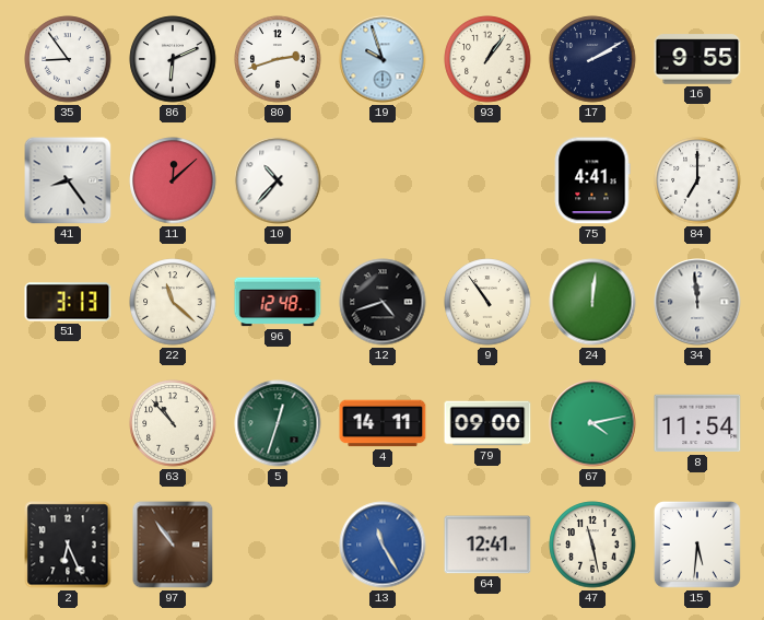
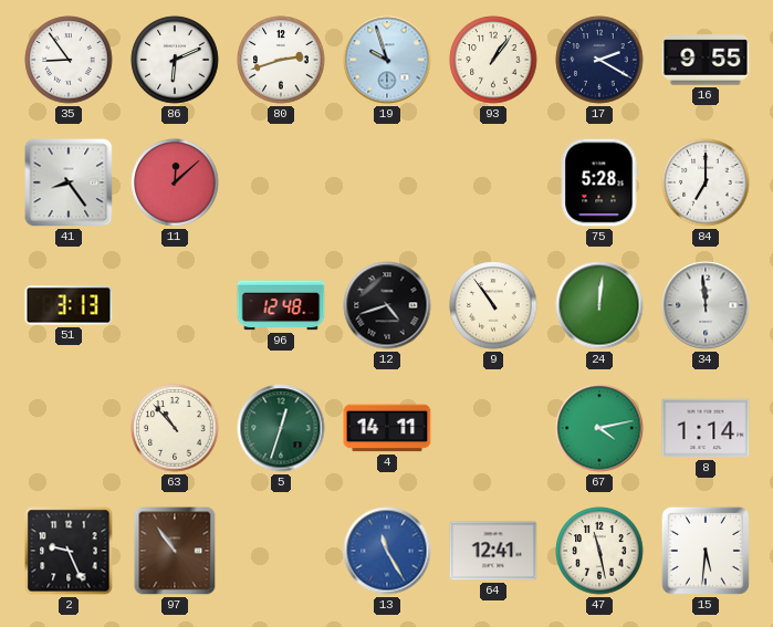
17: 2:10 -> 2:20
10: 10:37 -> none
75: 4:41 -> 5:28
22: 11:22 -> none
79: 09:00 -> none
8: 11:54 -> 1:14
2: 6:26 -> 9:26
